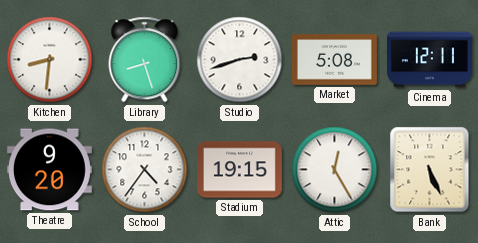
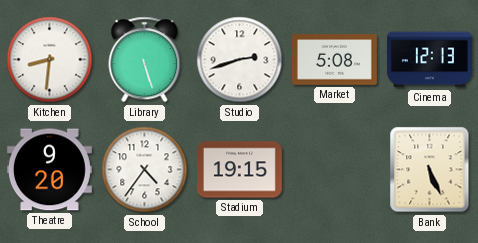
Library: 8:27 -> 5:27
Cinema: 12:11 -> 12:13
Attic: 12:25 -> none
